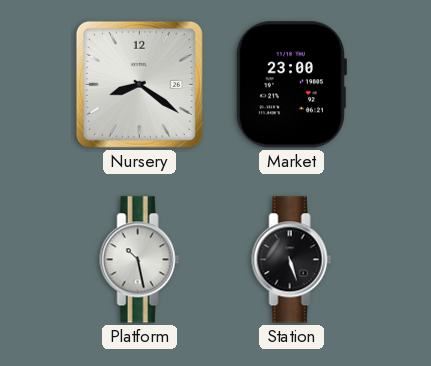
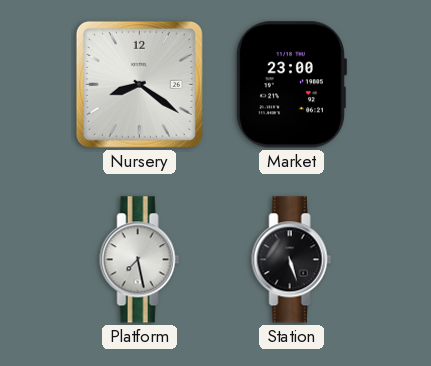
Platform: 10:28 -> 7:28
